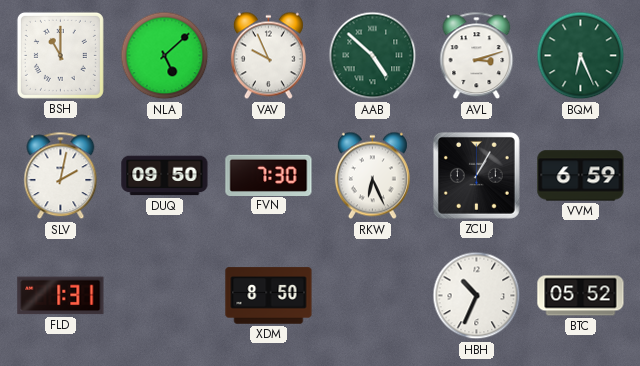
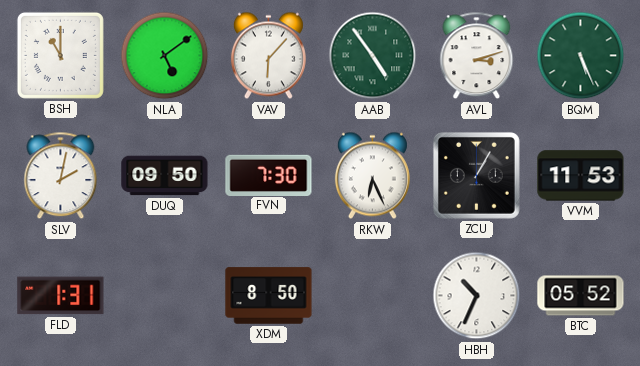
NLA: 5:08 -> 5:09
VAV: 9:56 -> 6:07
AAB: 4:52 -> 4:54
BQM: 6:26 -> 5:26
VVM: 6:59 -> 11:53
